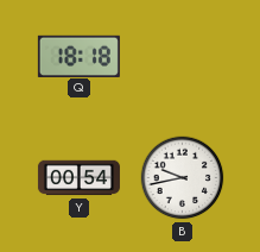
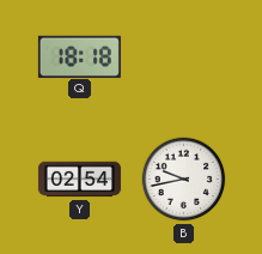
Y: 00:54 -> 02:54
